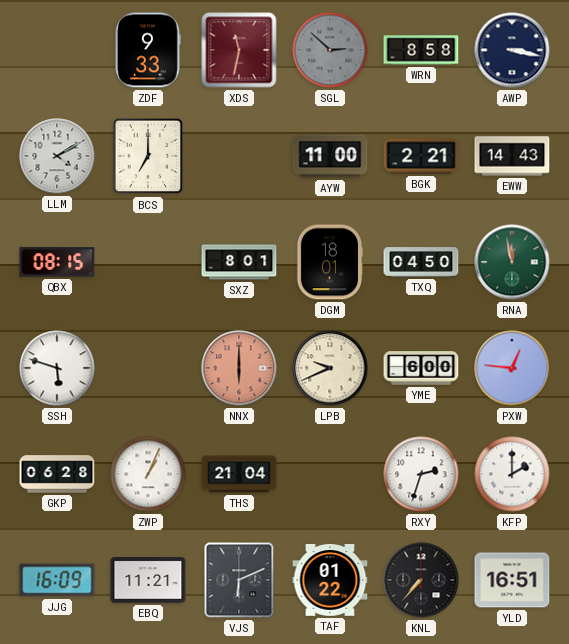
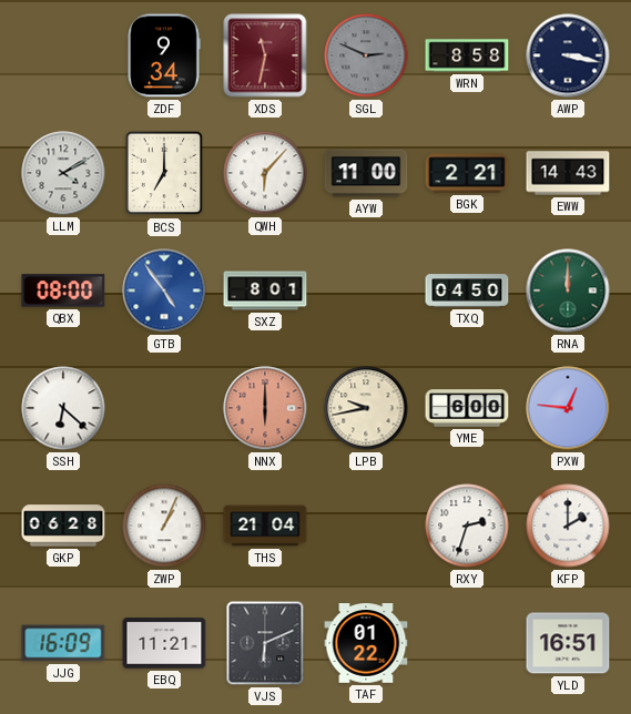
ZDF: 9:33 -> 9:34
SGL: 2:52 -> 2:49
QWH: none -> 6:07
QBX: 08:15 -> 08:00
GTB: none -> 4:54
DGM: 18:01 -> none
RNA: 11:58 -> 12:00
SSH: 5:48 -> 6:22
LPB: 9:41 -> 9:43
KNL: 7:37 -> none
